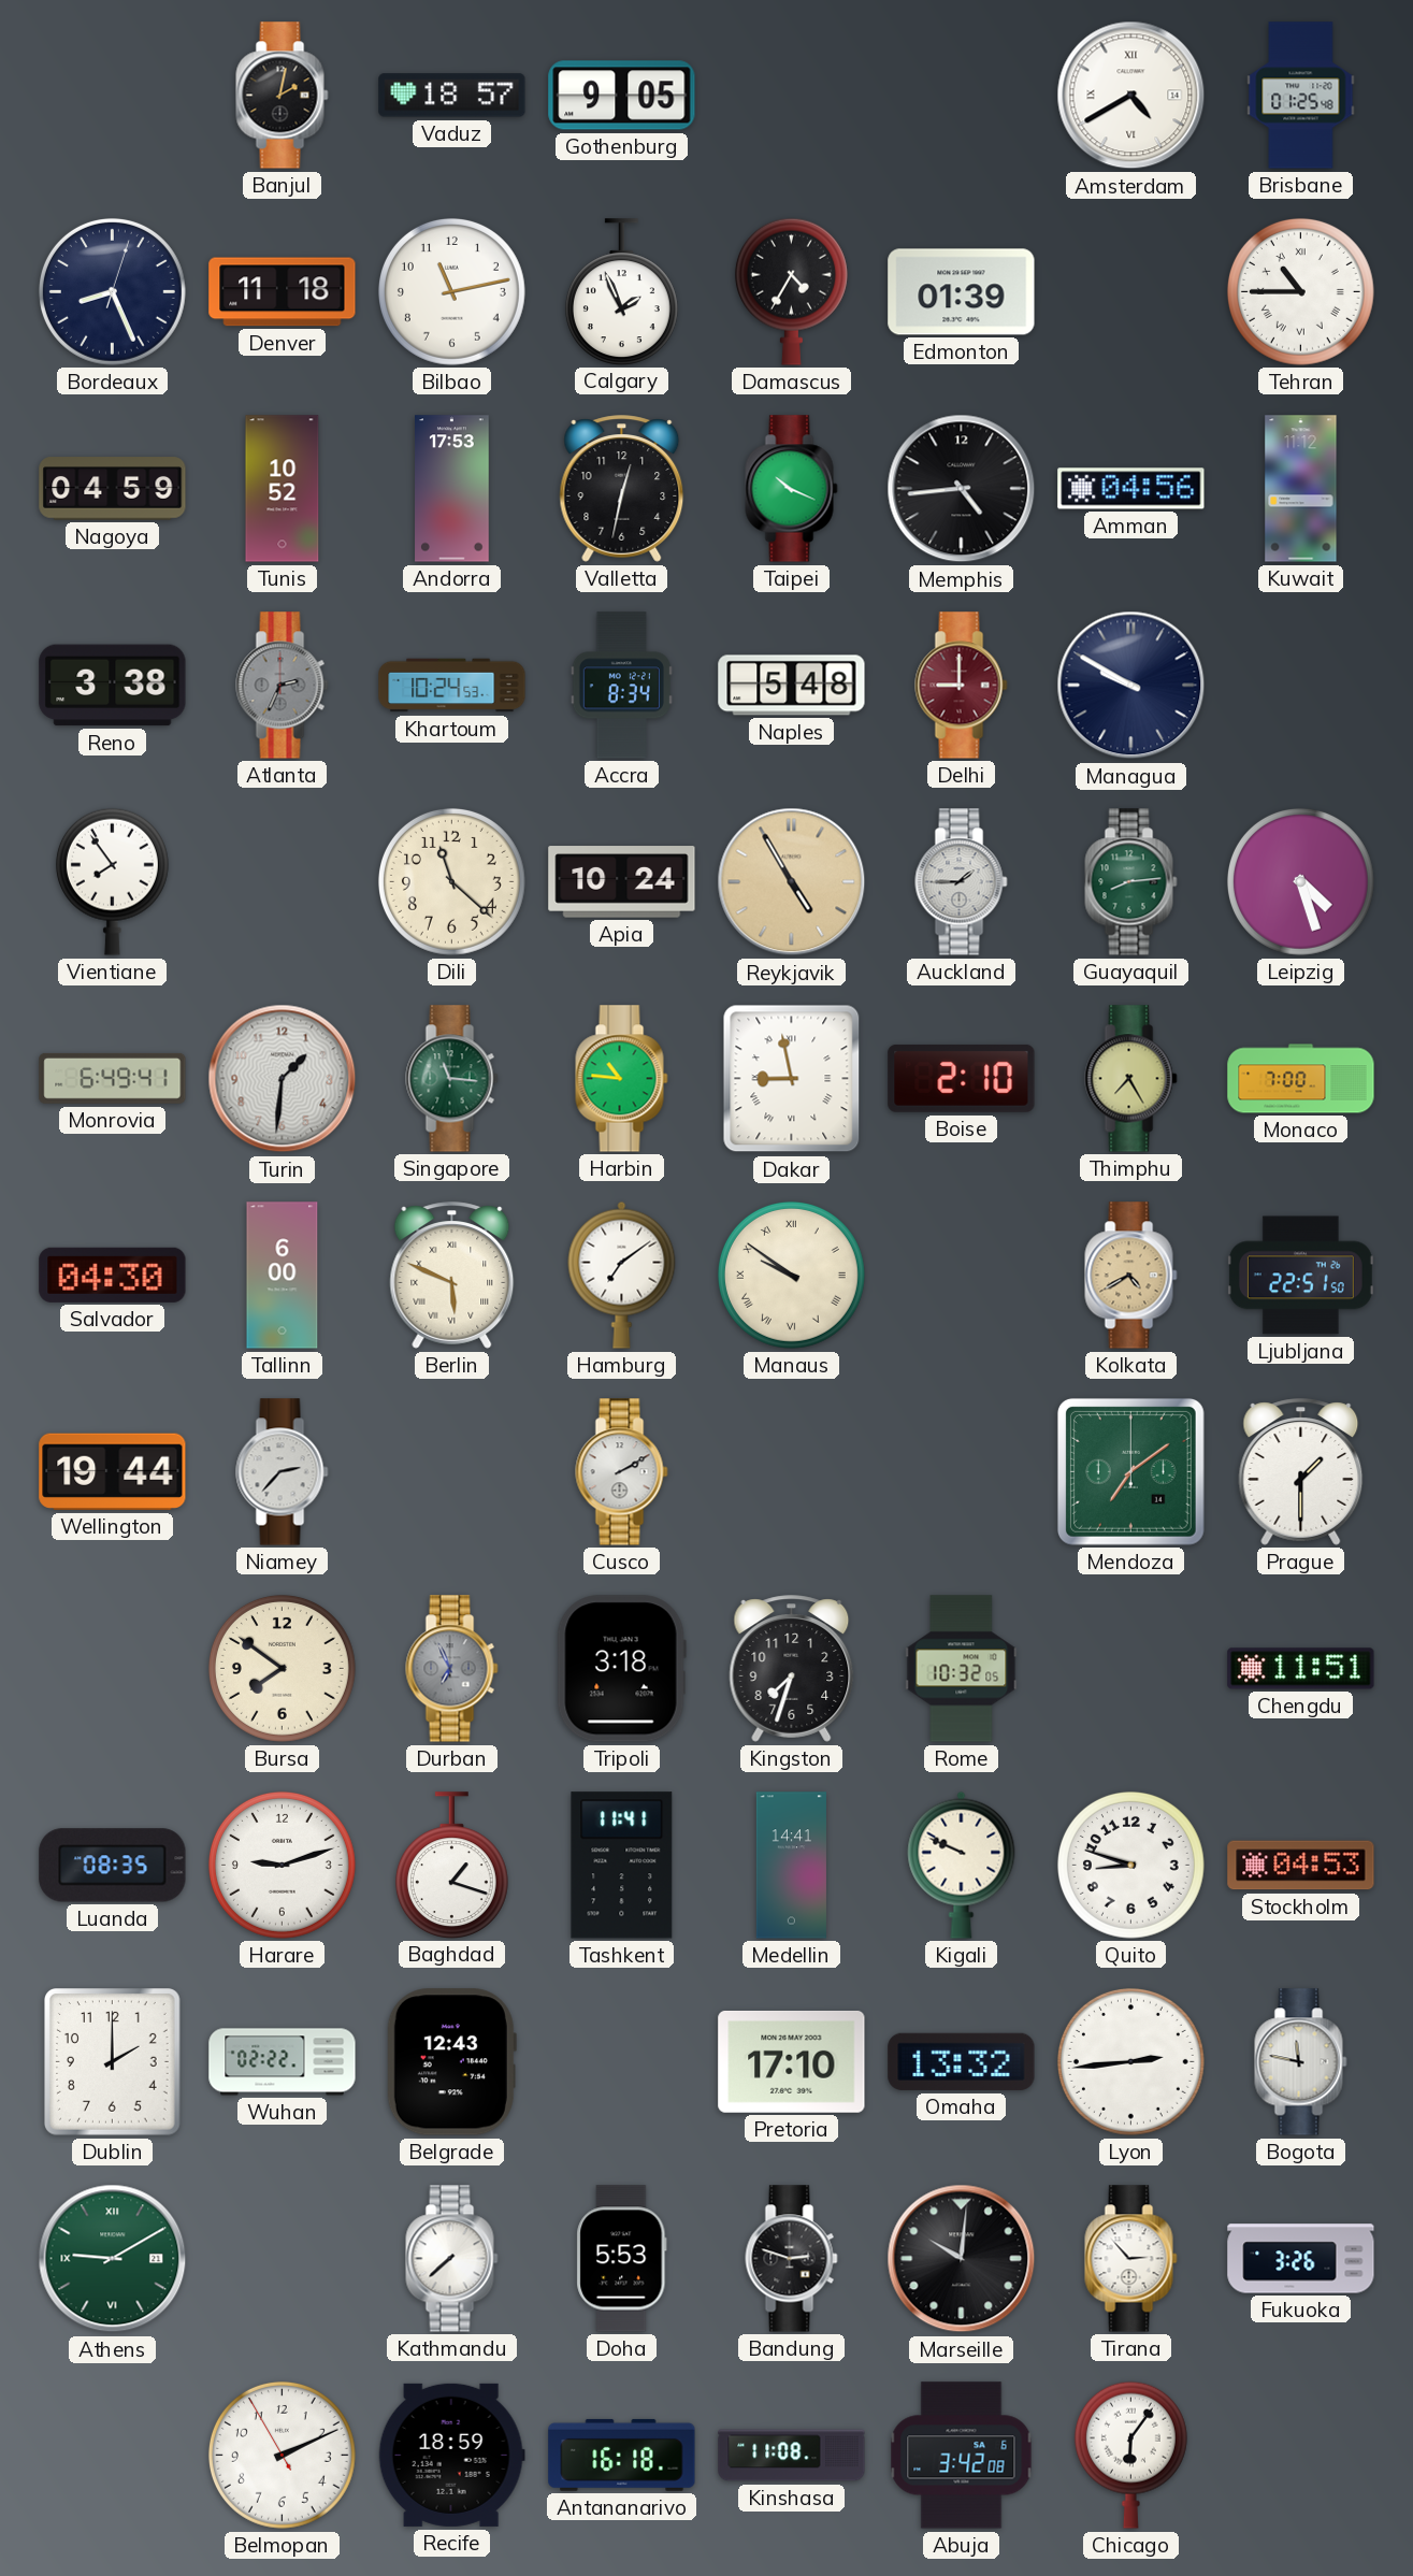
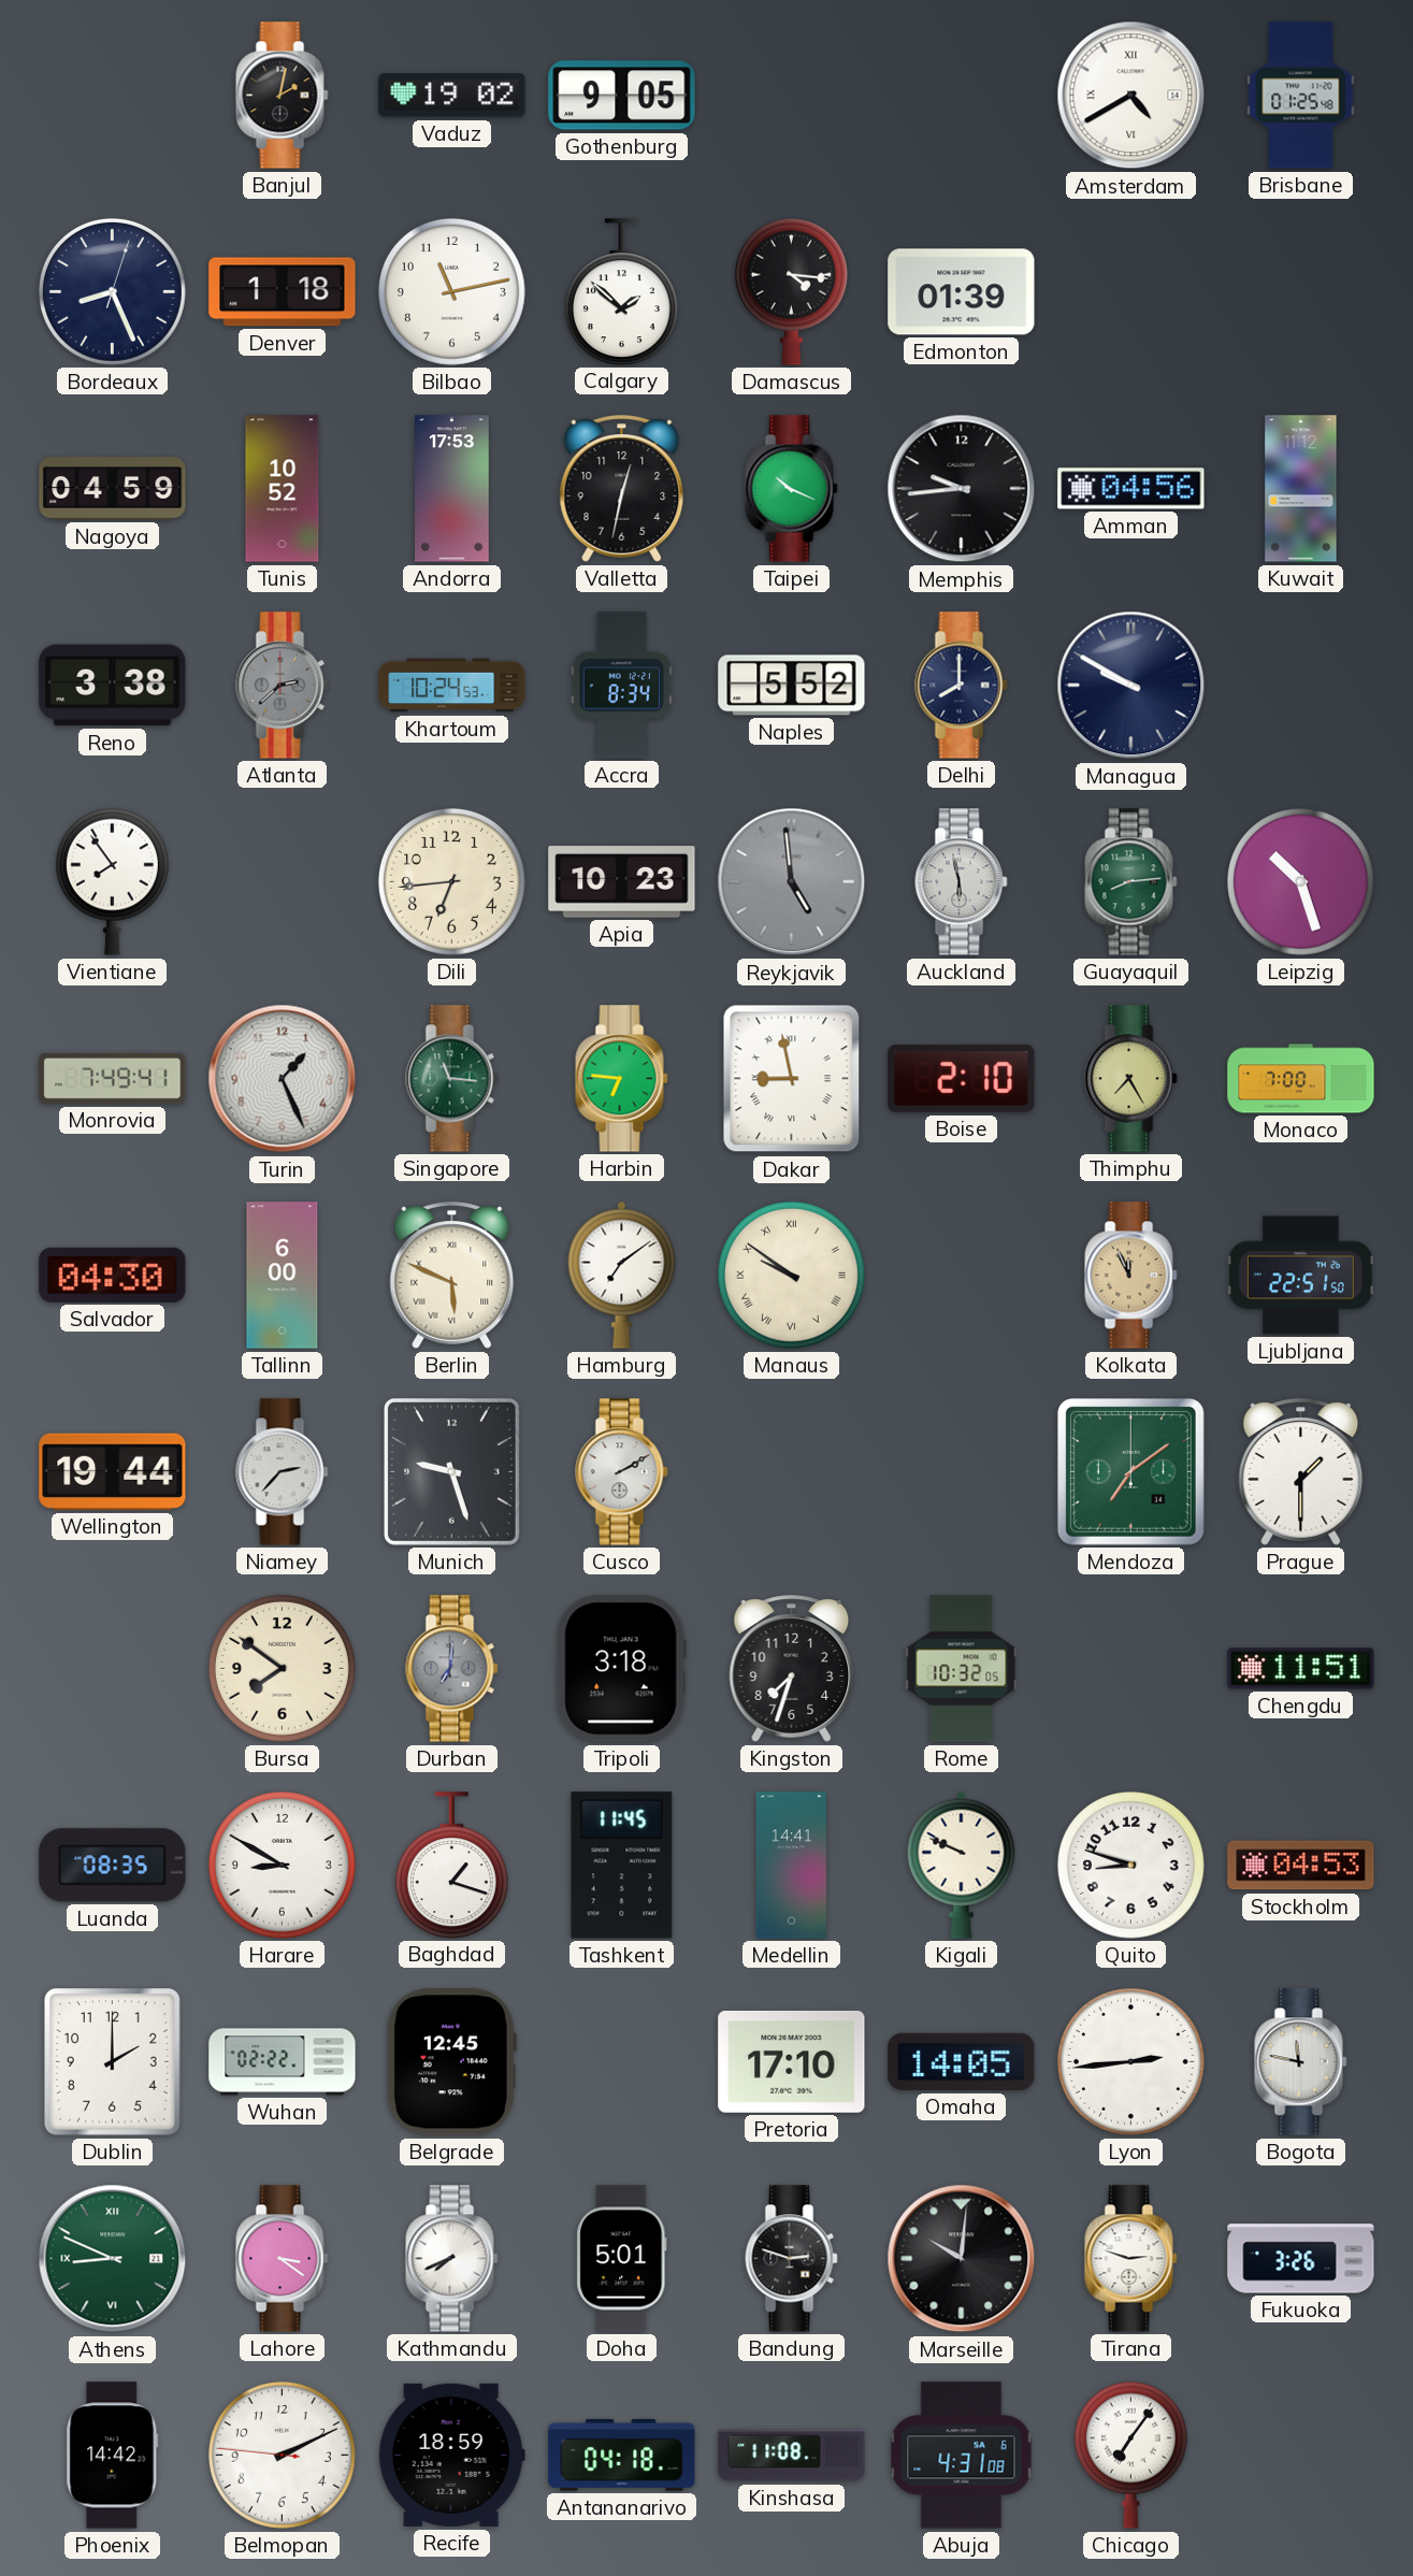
Vaduz: 18:57 -> 19:02
Denver: 11:18 -> 1:18
Calgary: 1:56 -> 1:52
Damascus: 4:35 -> 4:16
Tehran: 10:45 -> none
Memphis: 4:44 -> 9:44
Atlanta: 2:34 -> 2:38
Naples: 5:48 -> 5:52
Delhi: 9:00 -> 8:00
Delhi dial: burgundy -> navy
Dili: 11:22 -> 6:44
Apia: 10:24 -> 10:23
Reykjavik: 4:55 -> 4:59
Reykjavik dial: champagne -> grey
Auckland: 1:45 -> 5:58
Leipzig: 4:27 -> 10:27
Monrovia: 6:49 -> 7:49
Turin: 1:31 -> 1:26
Harbin: 10:46 -> 6:46
Kolkata: 4:40 -> 11:56
Munich: none -> 9:27
Durban: 6:56 -> 7:01
Harare: 9:12 -> 8:50
Tashkent: 11:41 -> 11:45
Belgrade: 12:43 -> 12:45
Omaha: 13:32 -> 14:05
Athens: 9:10 -> 8:49
Lahore: none -> 3:21
Kathmandu: 7:38 -> 7:41
Doha: 5:53 -> 5:01
Tirana: 2:53 -> 2:48
Phoenix: none -> 14:42
Belmopan: 2:10:55 -> 2:10:46
Antananarivo: 16:18 -> 04:18
Abuja: 3:42 -> 4:31
Chicago: 6:06 -> 7:06
